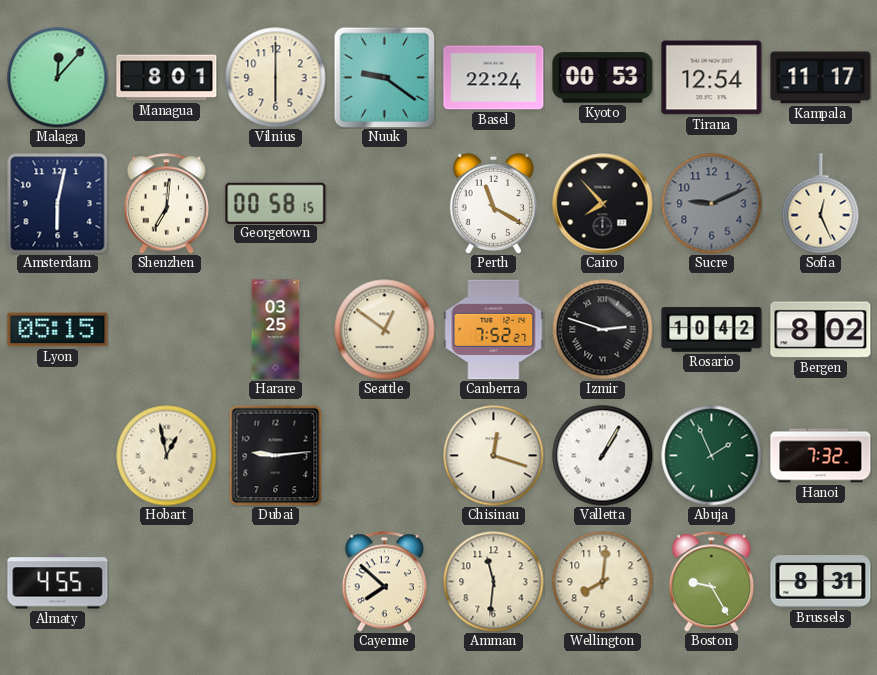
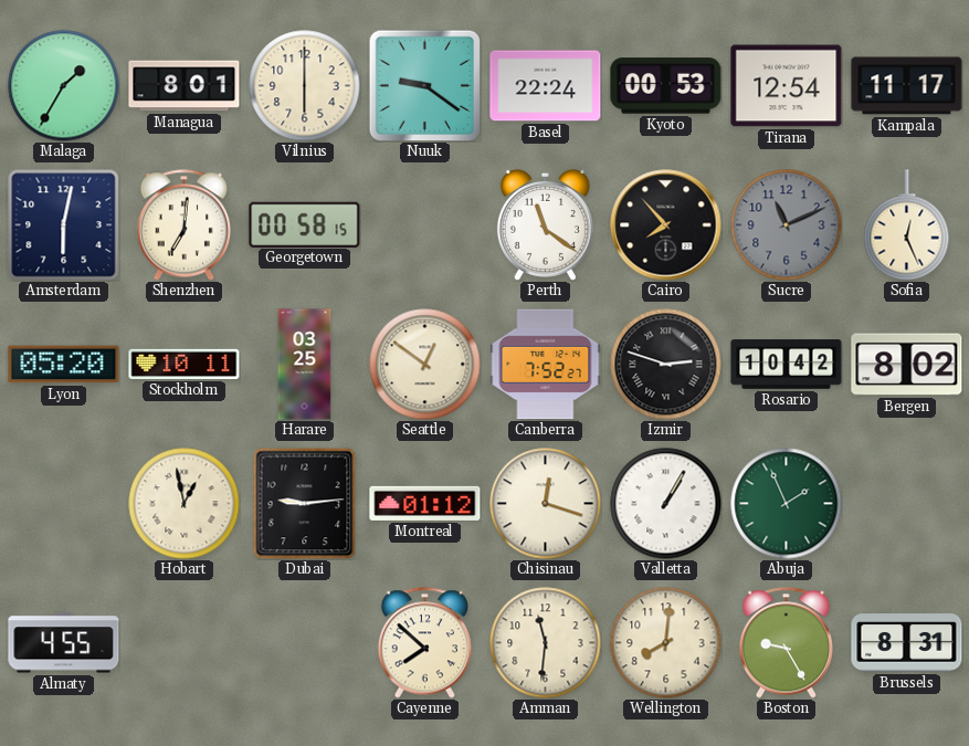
Malaga: 12:07 -> 1:35
Perth: 11:20 -> 11:21
Sucre: 9:11 -> 11:11
Lyon: 05:15 -> 05:20
Stockholm: none -> 10:11
Montreal: none -> 01:12
Hanoi: 7:32 -> none
